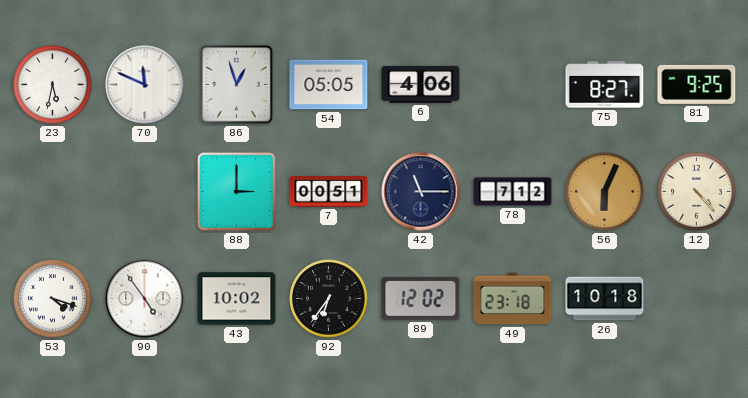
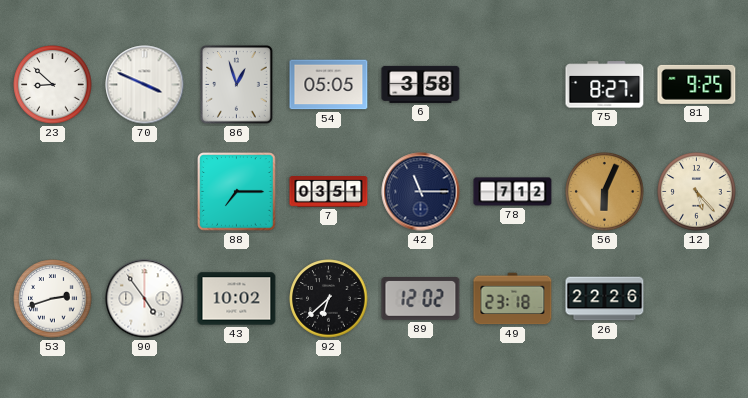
23: 5:32 -> 8:52
70: 11:49 -> 3:49
6: 4:06 -> 3:58
88: 3:00 -> 7:15
7: 00:51 -> 03:51
12: 4:23 -> 5:23
53: 4:18 -> 2:42
92: 6:36 -> 6:38
26: 10:18 -> 22:26
